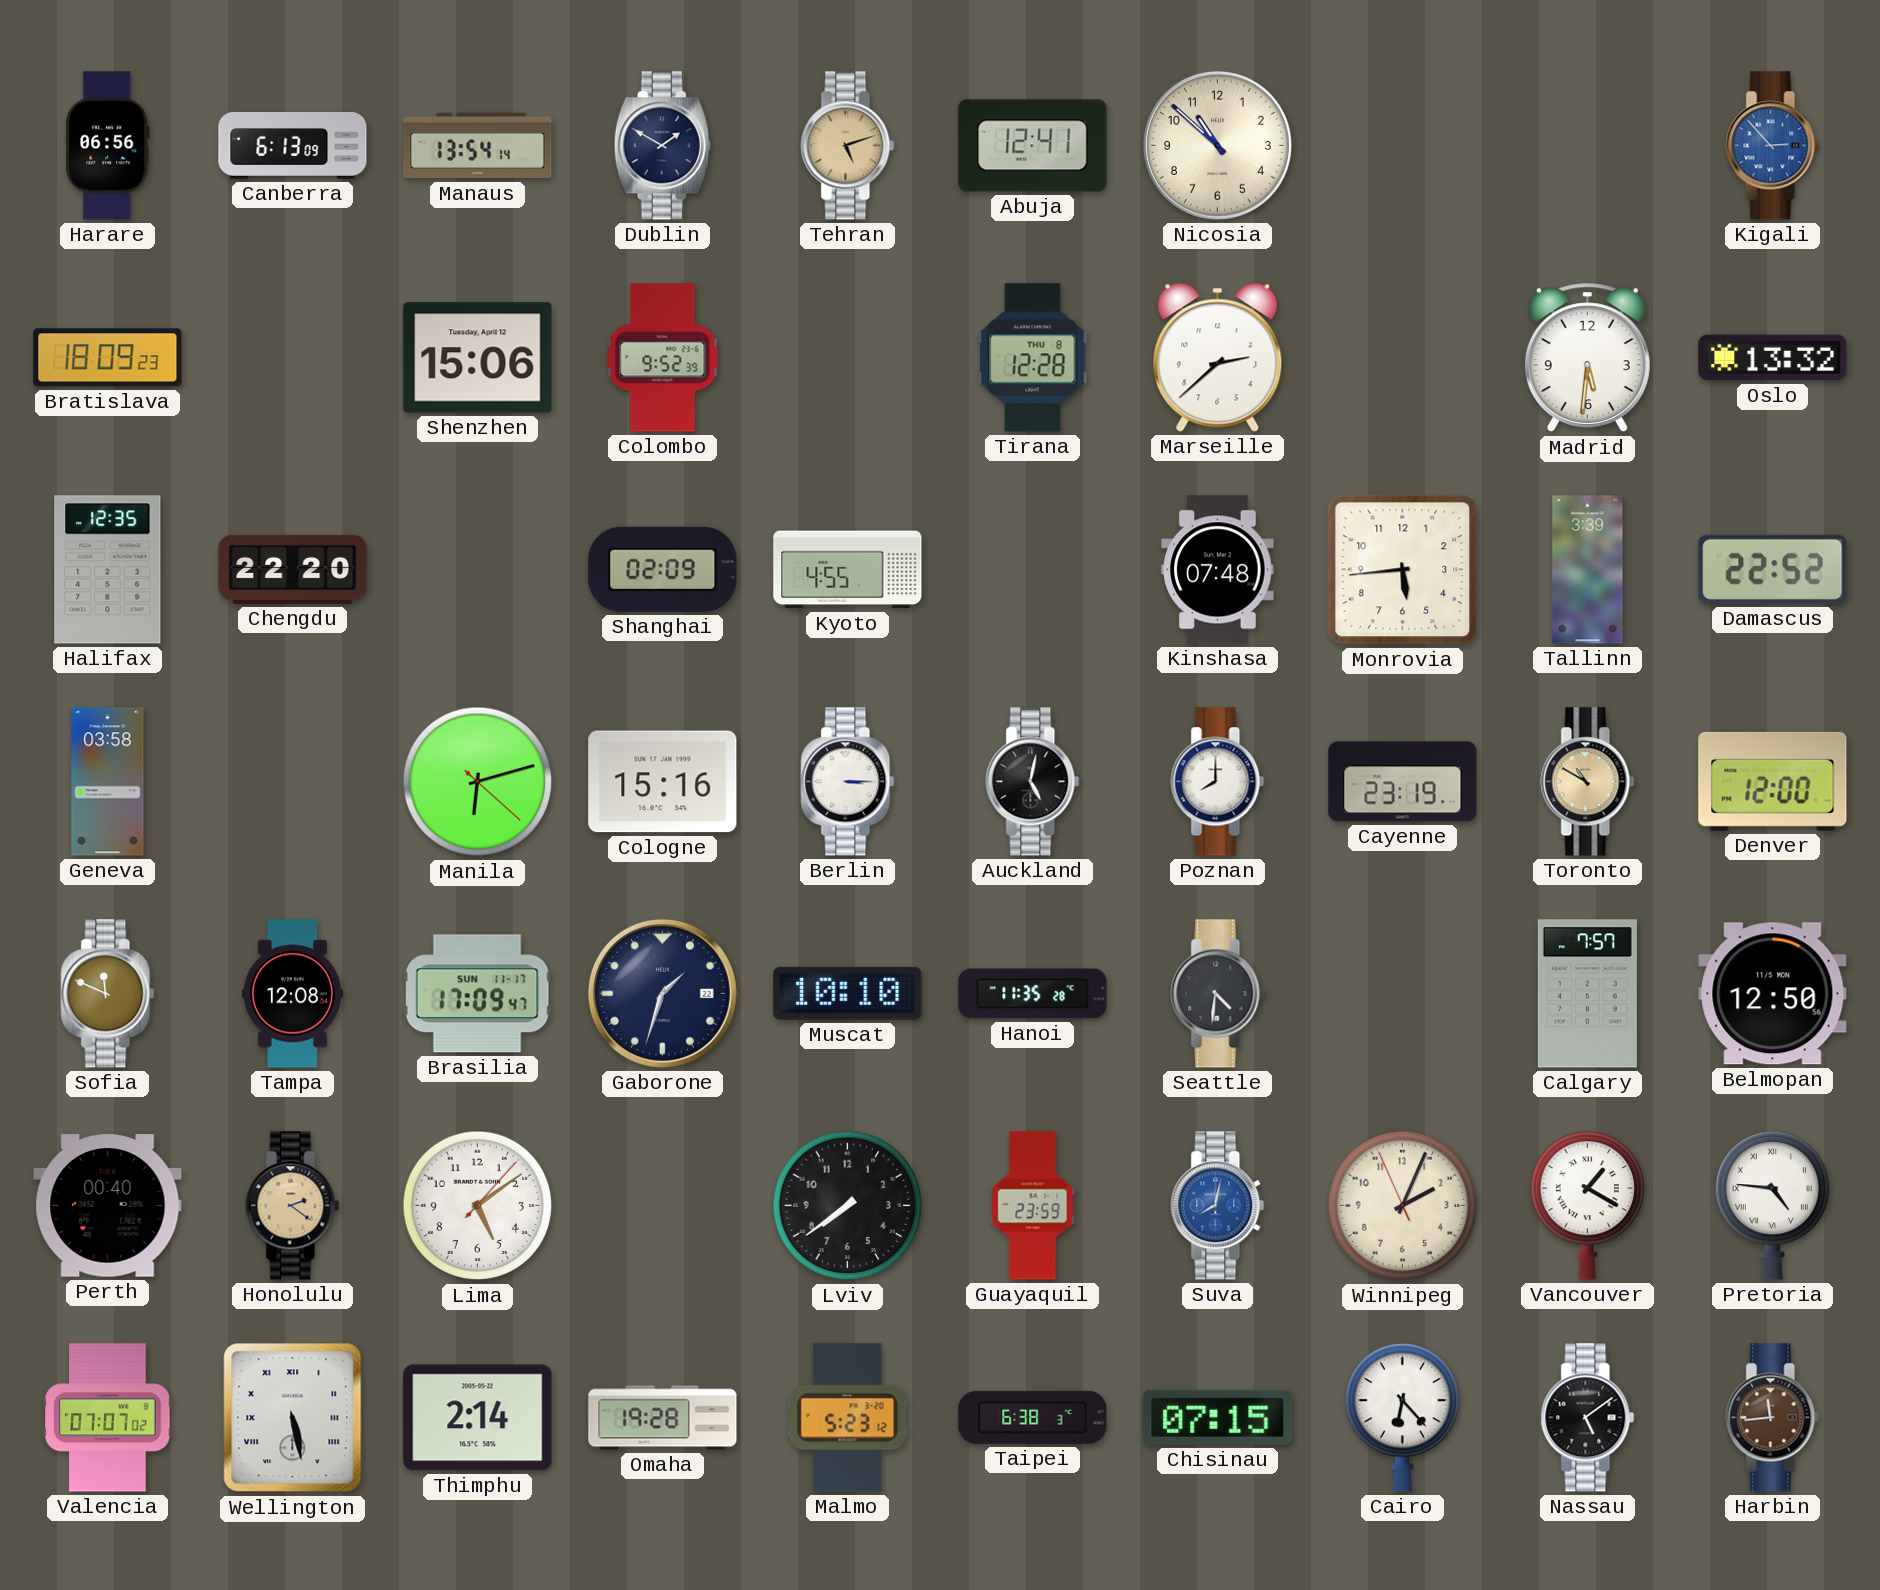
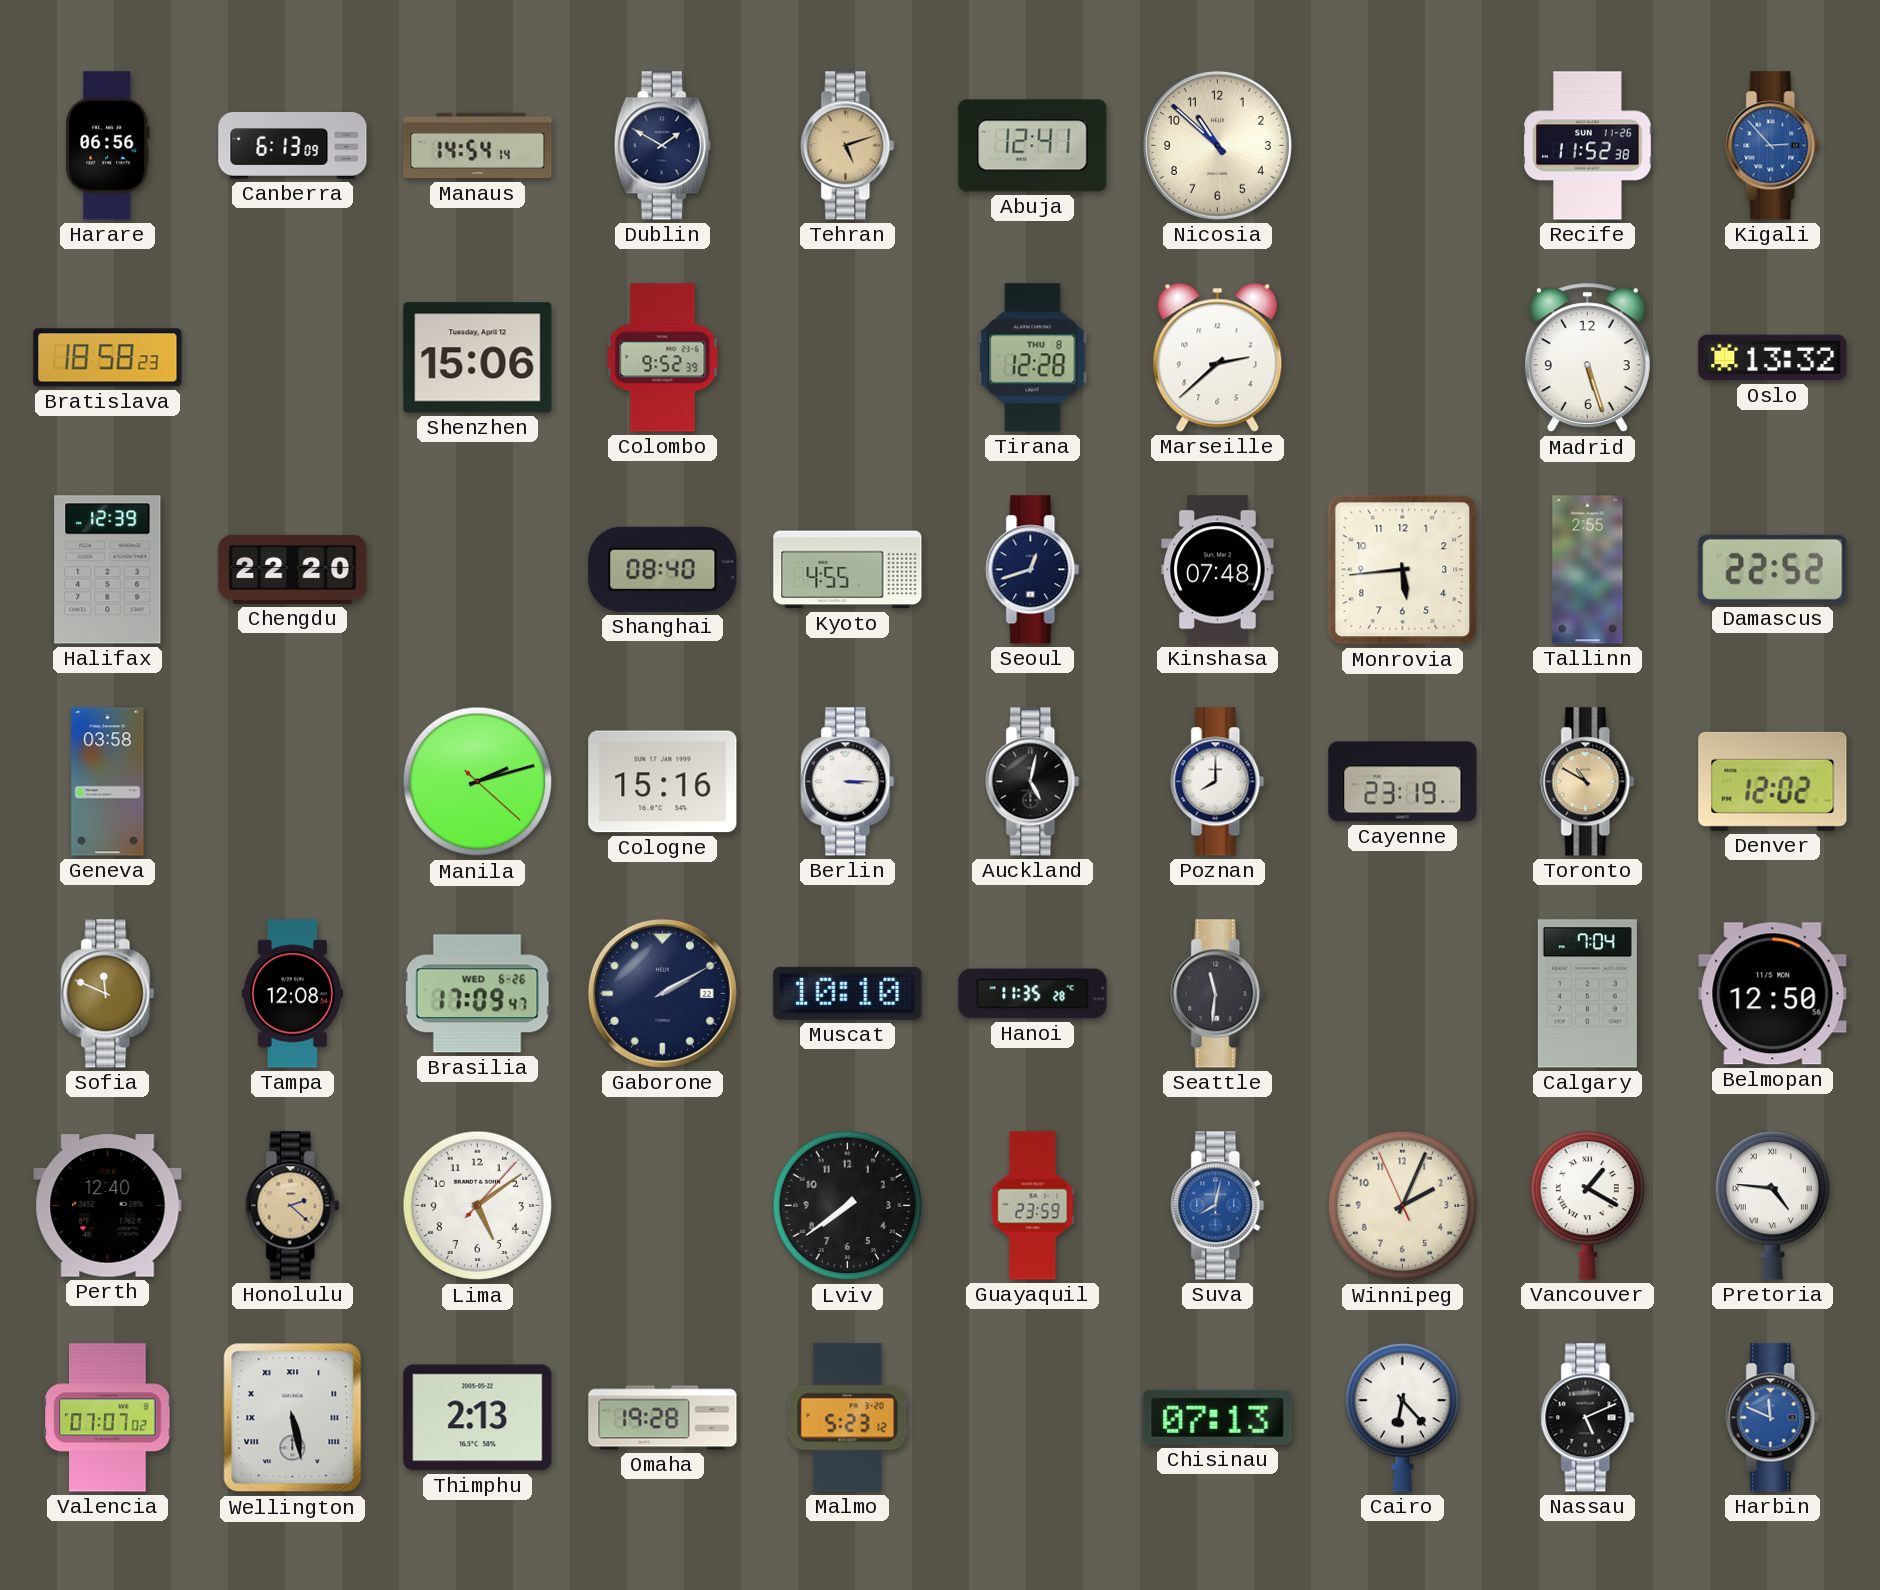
Manaus: 13:54 -> 14:54
Recife: none -> 11:52
Bratislava: 18:09 -> 18:58
Madrid: 5:31 -> 5:27
Halifax: 12:35 -> 12:39
Shanghai: 02:09 -> 08:40
Seoul: none -> 12:42
Tallinn: 3:39 -> 2:55
Manila: 6:12 -> 2:12
Denver: 12:00 -> 12:02
Brasilia date: SUN 11-17 -> WED 6-26
Gaborone: 1:33 -> 2:10
Seattle: 4:31 -> 11:31
Calgary: 7:57 -> 7:04
Perth: 00:40 -> 12:40
Honolulu: 2:21 -> 2:22
Thimphu: 2:14 -> 2:13
Taipei: 6:38 -> none
Chisinau: 07:15 -> 07:13
Nassau: 5:09 -> 5:11
Harbin: 11:44 -> 11:49
Harbin dial: brown -> blue
